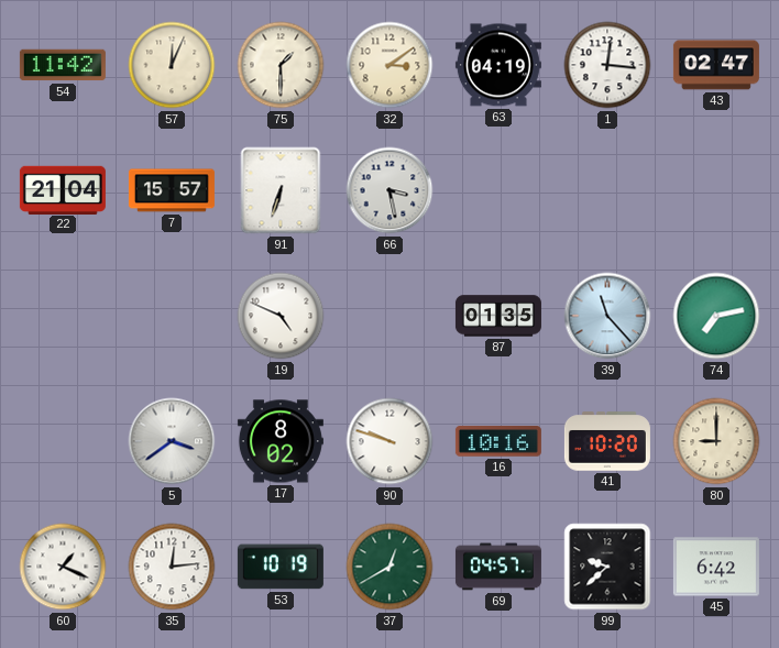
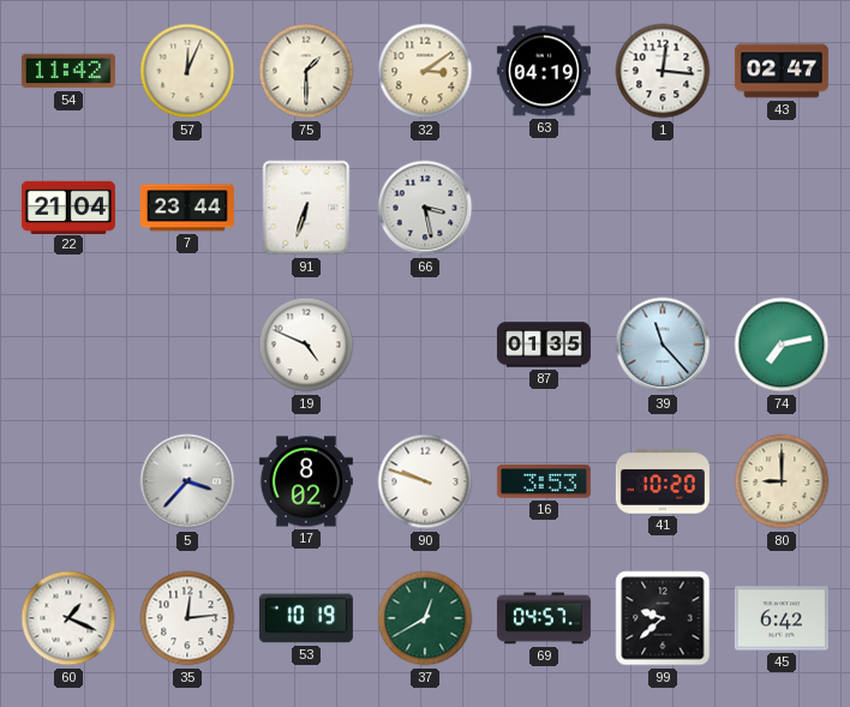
7: 15:57 -> 23:44
5: 3:39 -> 3:37
16: 10:16 -> 3:53
